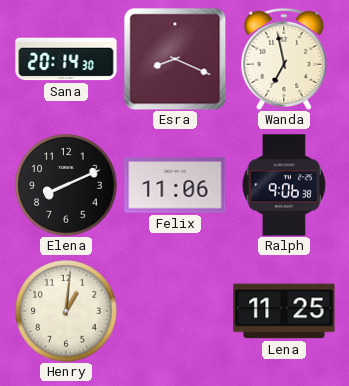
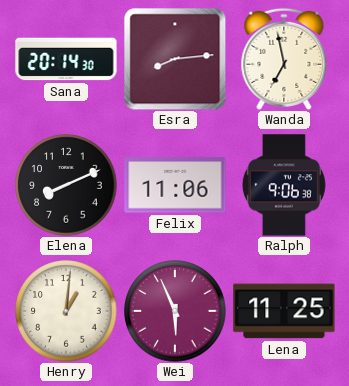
Esra: 8:19 -> 8:14
Wei: none -> 5:56
